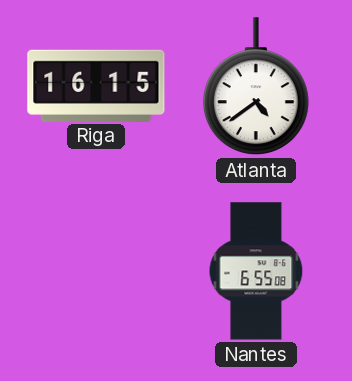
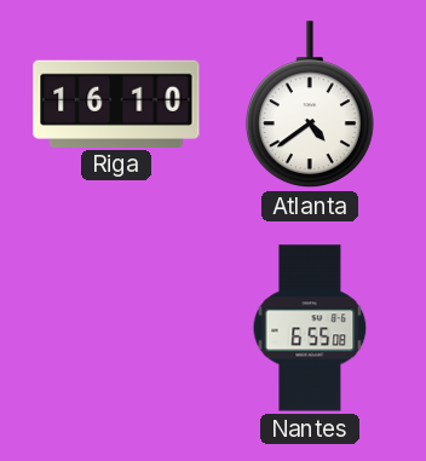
Riga: 16:15 -> 16:10
